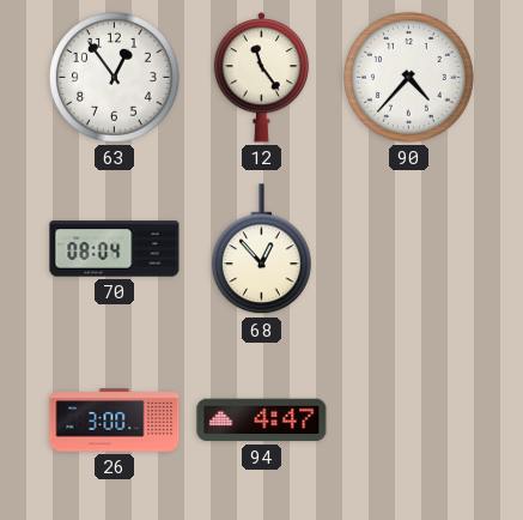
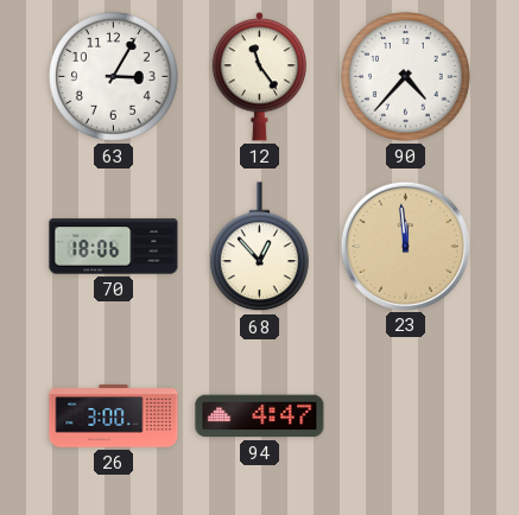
63: 12:54 -> 3:05
70: 08:04 -> 18:06
23: none -> 11:59
